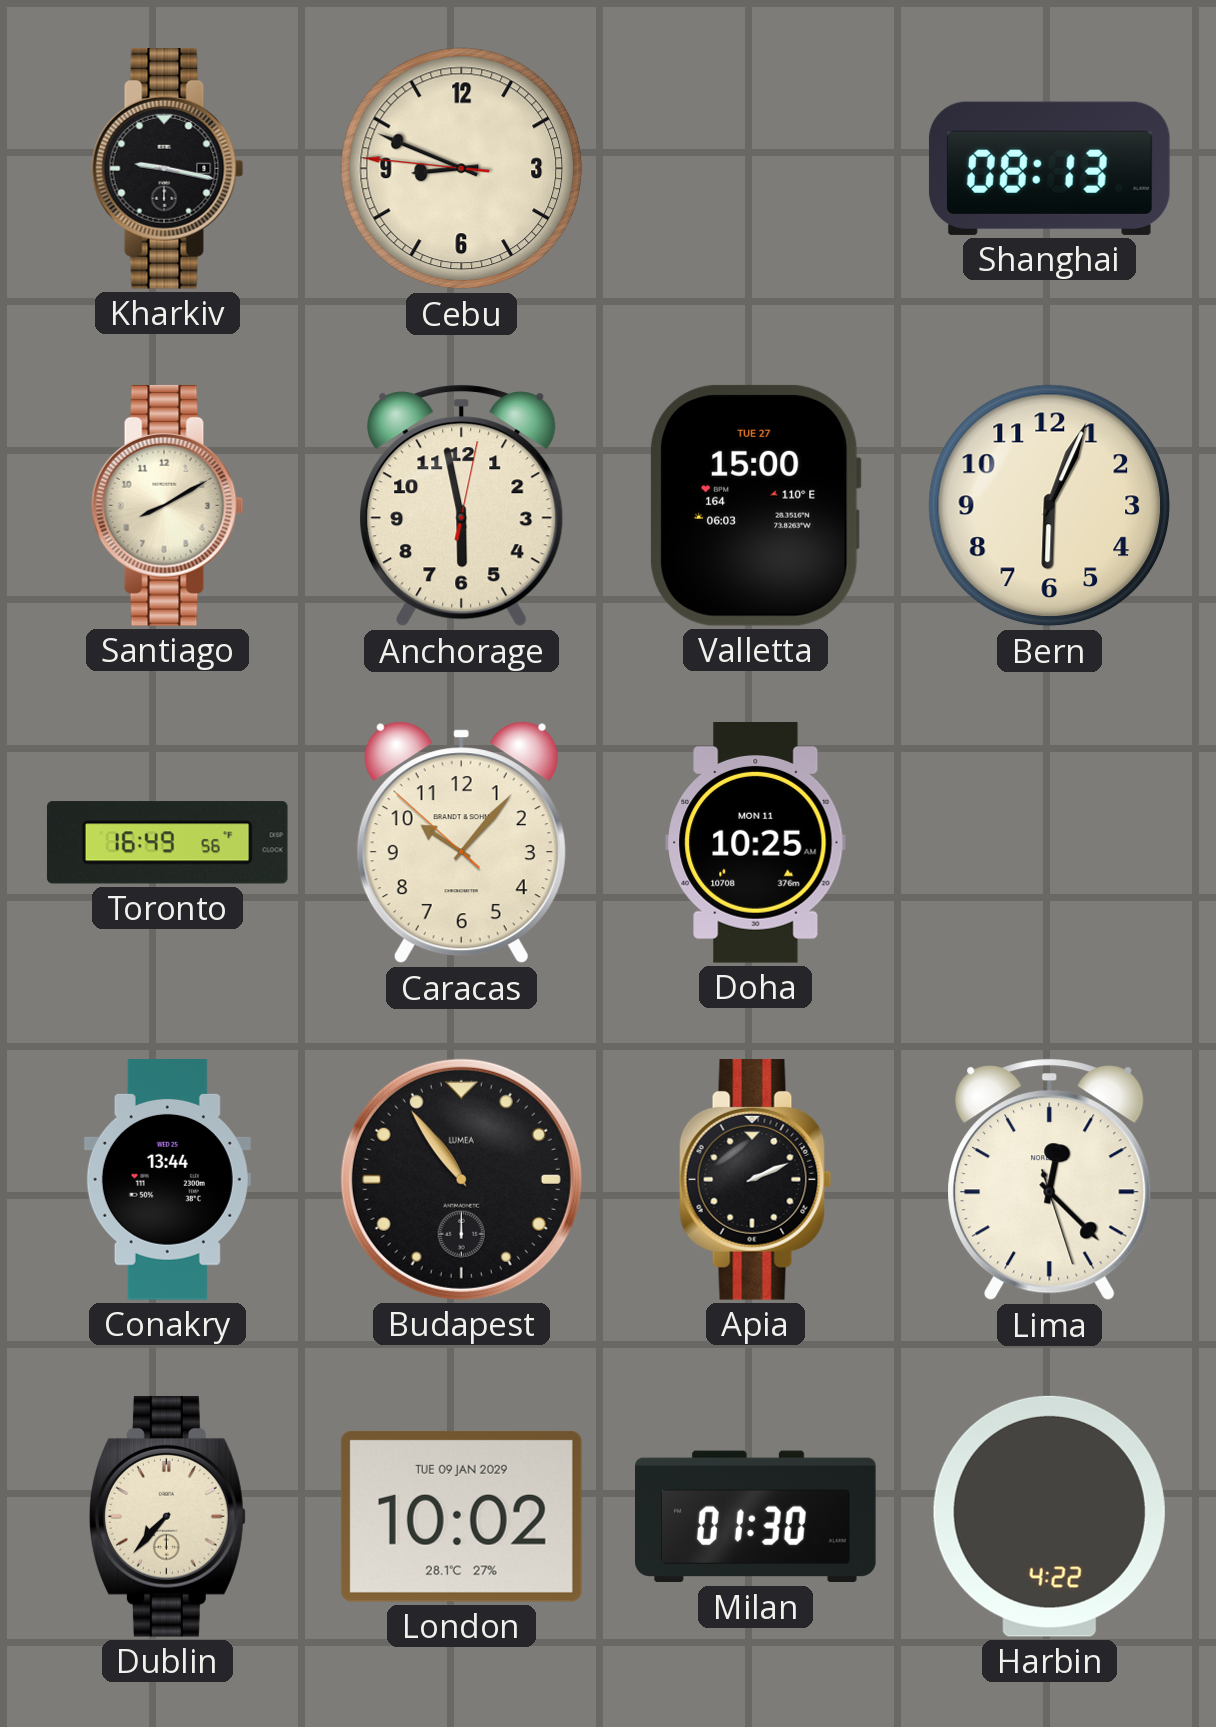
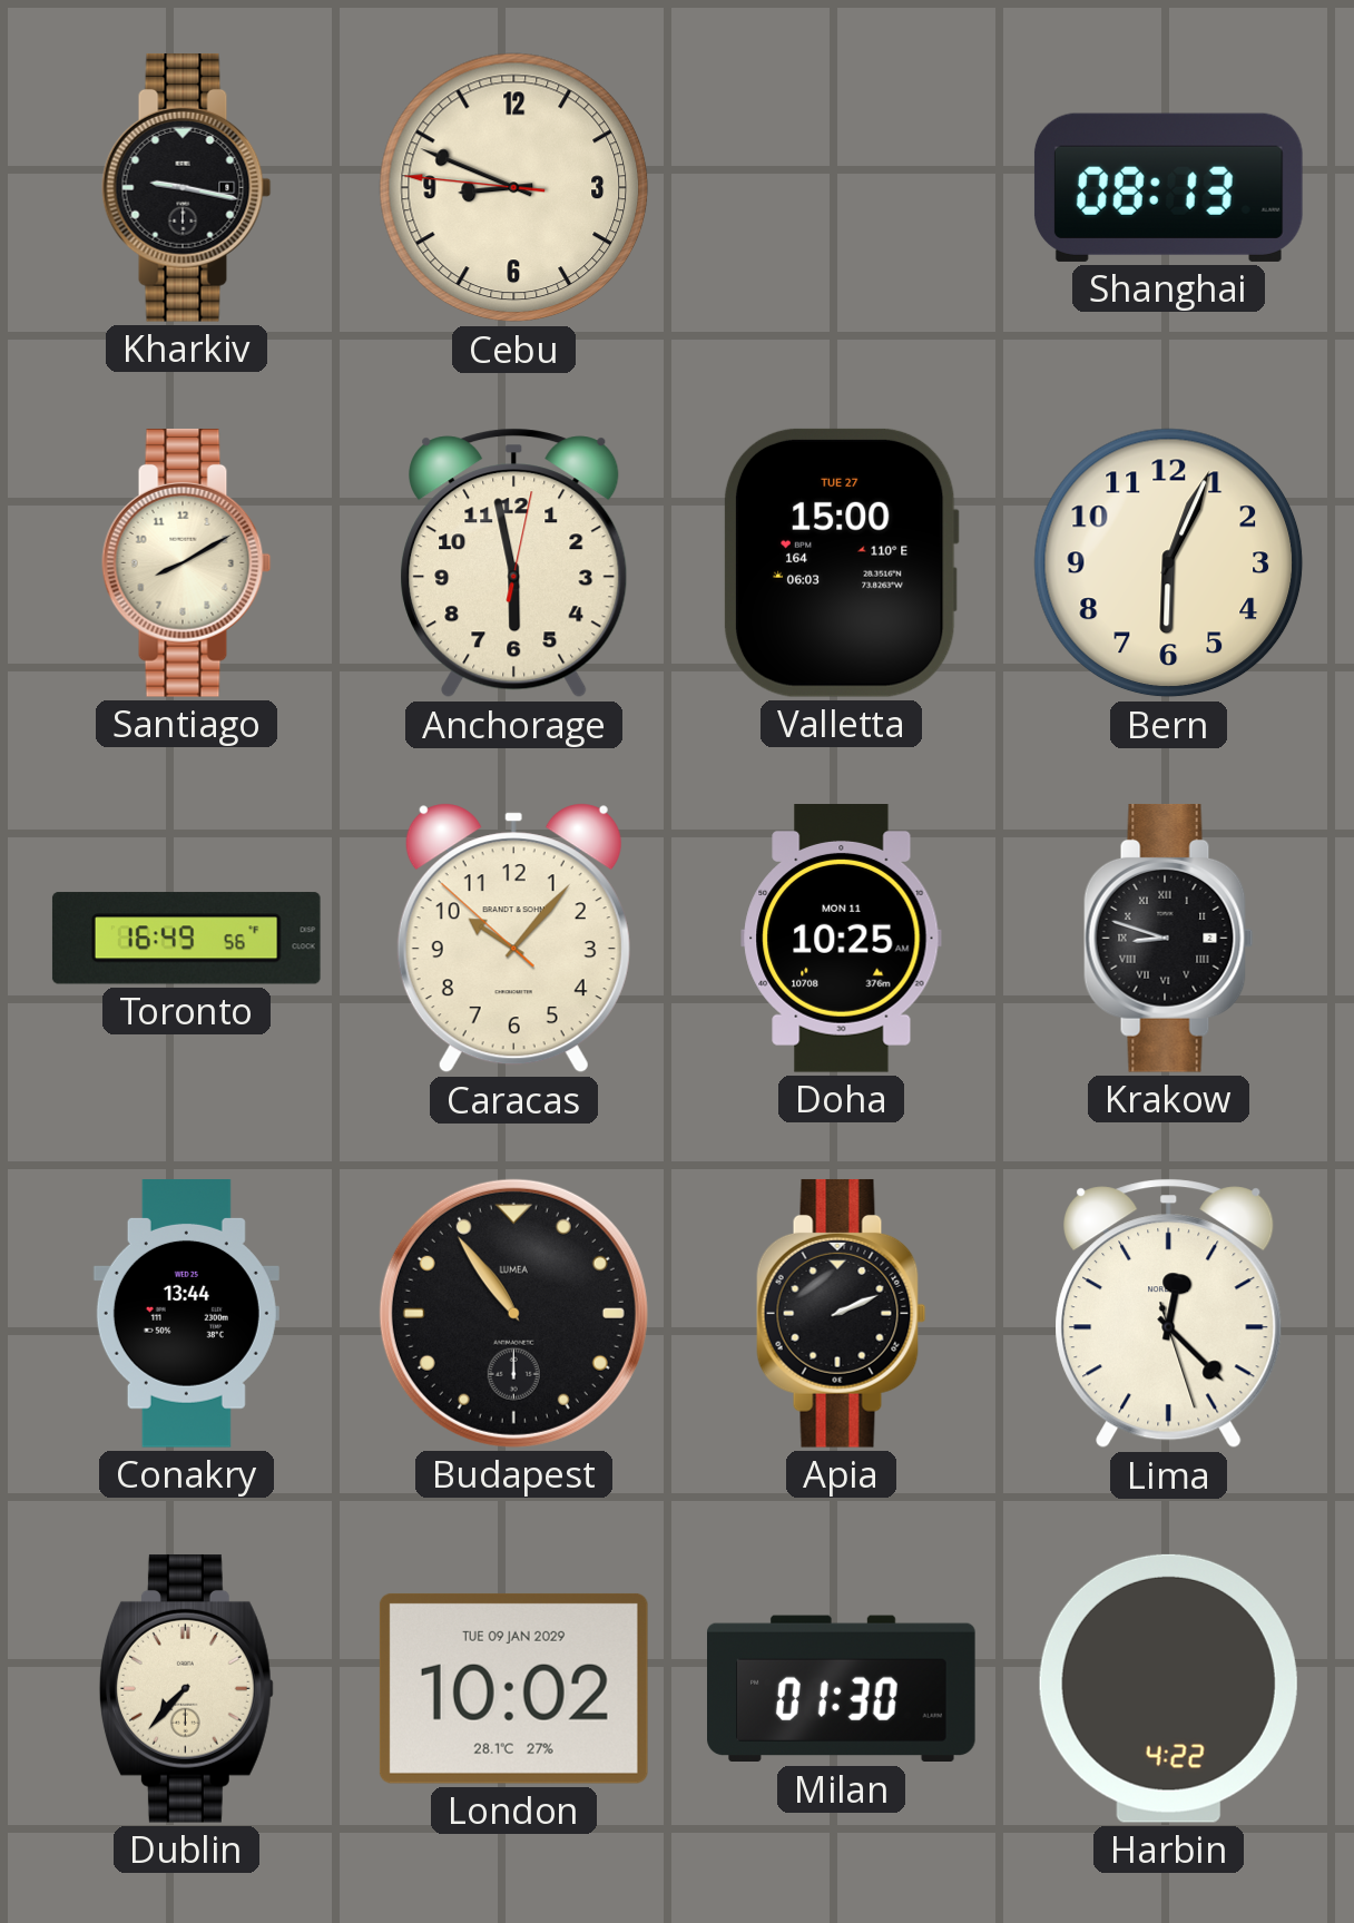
Krakow: none -> 8:48
